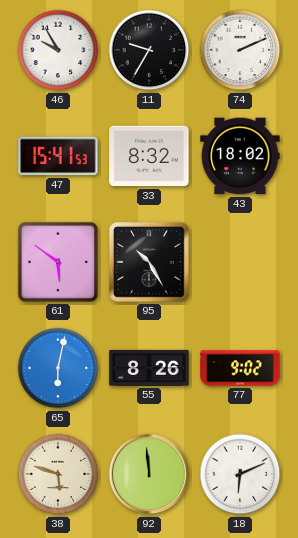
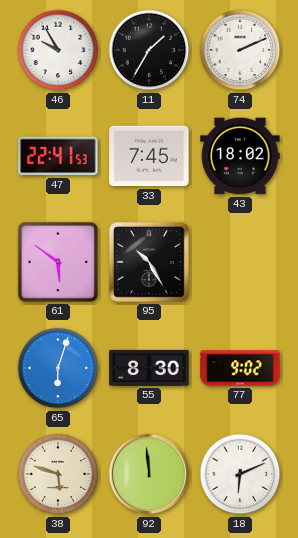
11: 9:35 -> 1:35
47: 15:41 -> 22:41
33: 8:32 -> 7:45
65: 6:02 -> 6:03
55: 8:26 -> 8:30
